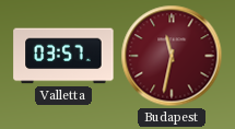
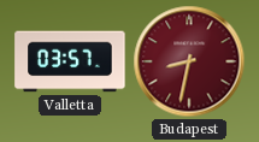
Budapest: 11:32 -> 8:32
